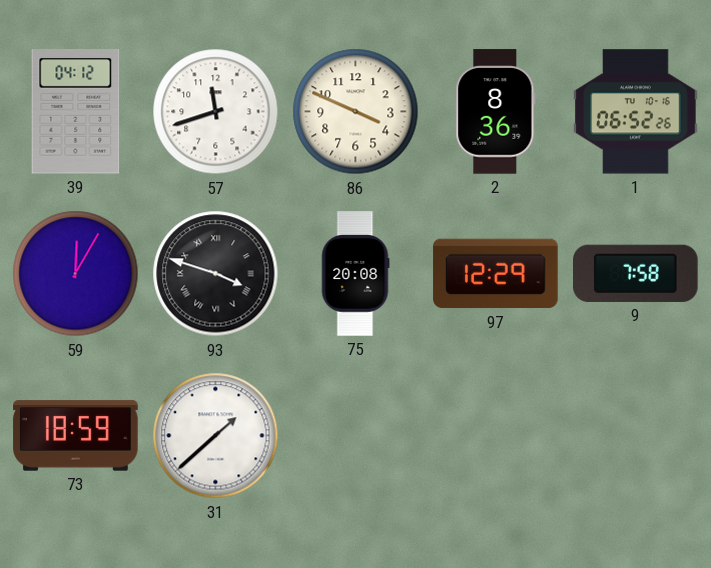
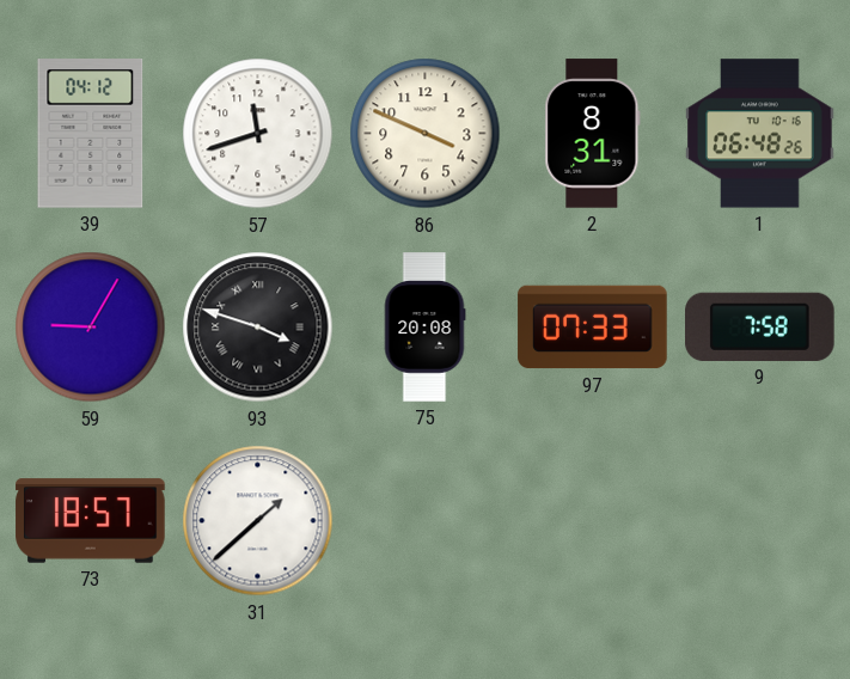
2: 8:36 -> 8:31
1: 06:52 -> 06:48
59: 12:05 -> 9:05
97: 12:29 -> 07:33
73: 18:59 -> 18:57
